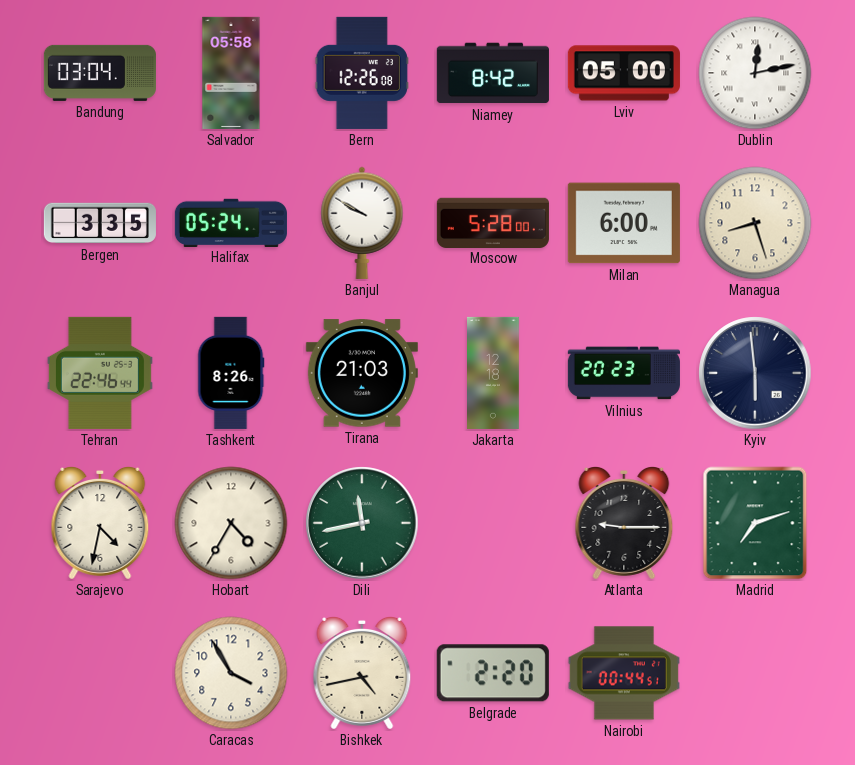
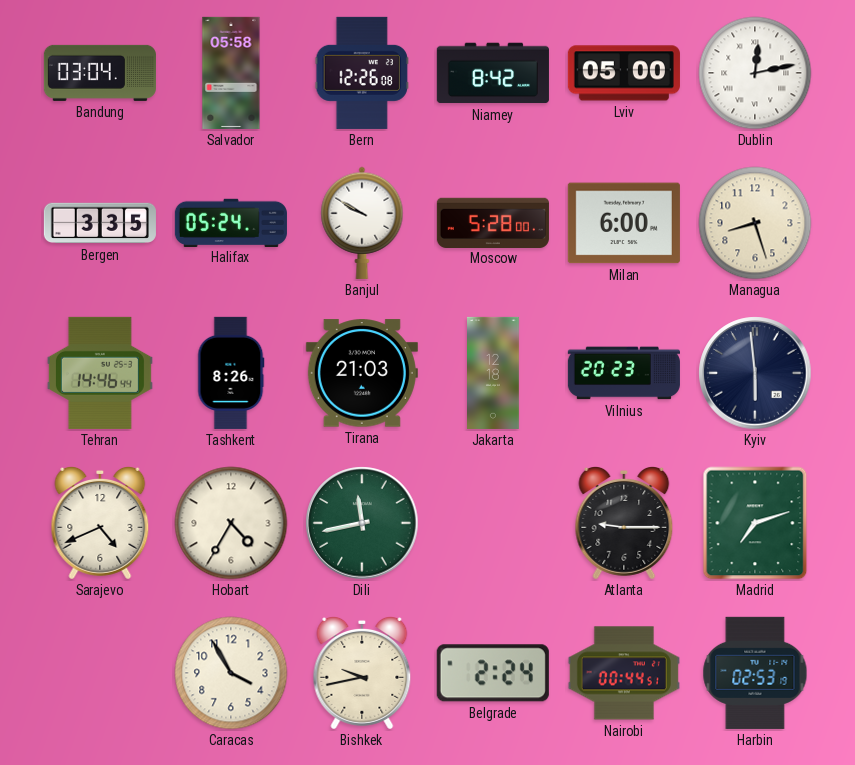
Tehran: 22:46 -> 14:46
Sarajevo: 4:32 -> 4:41
Bishkek: 4:43 -> 9:43
Belgrade: 2:20 -> 2:24
Harbin: none -> 02:53
